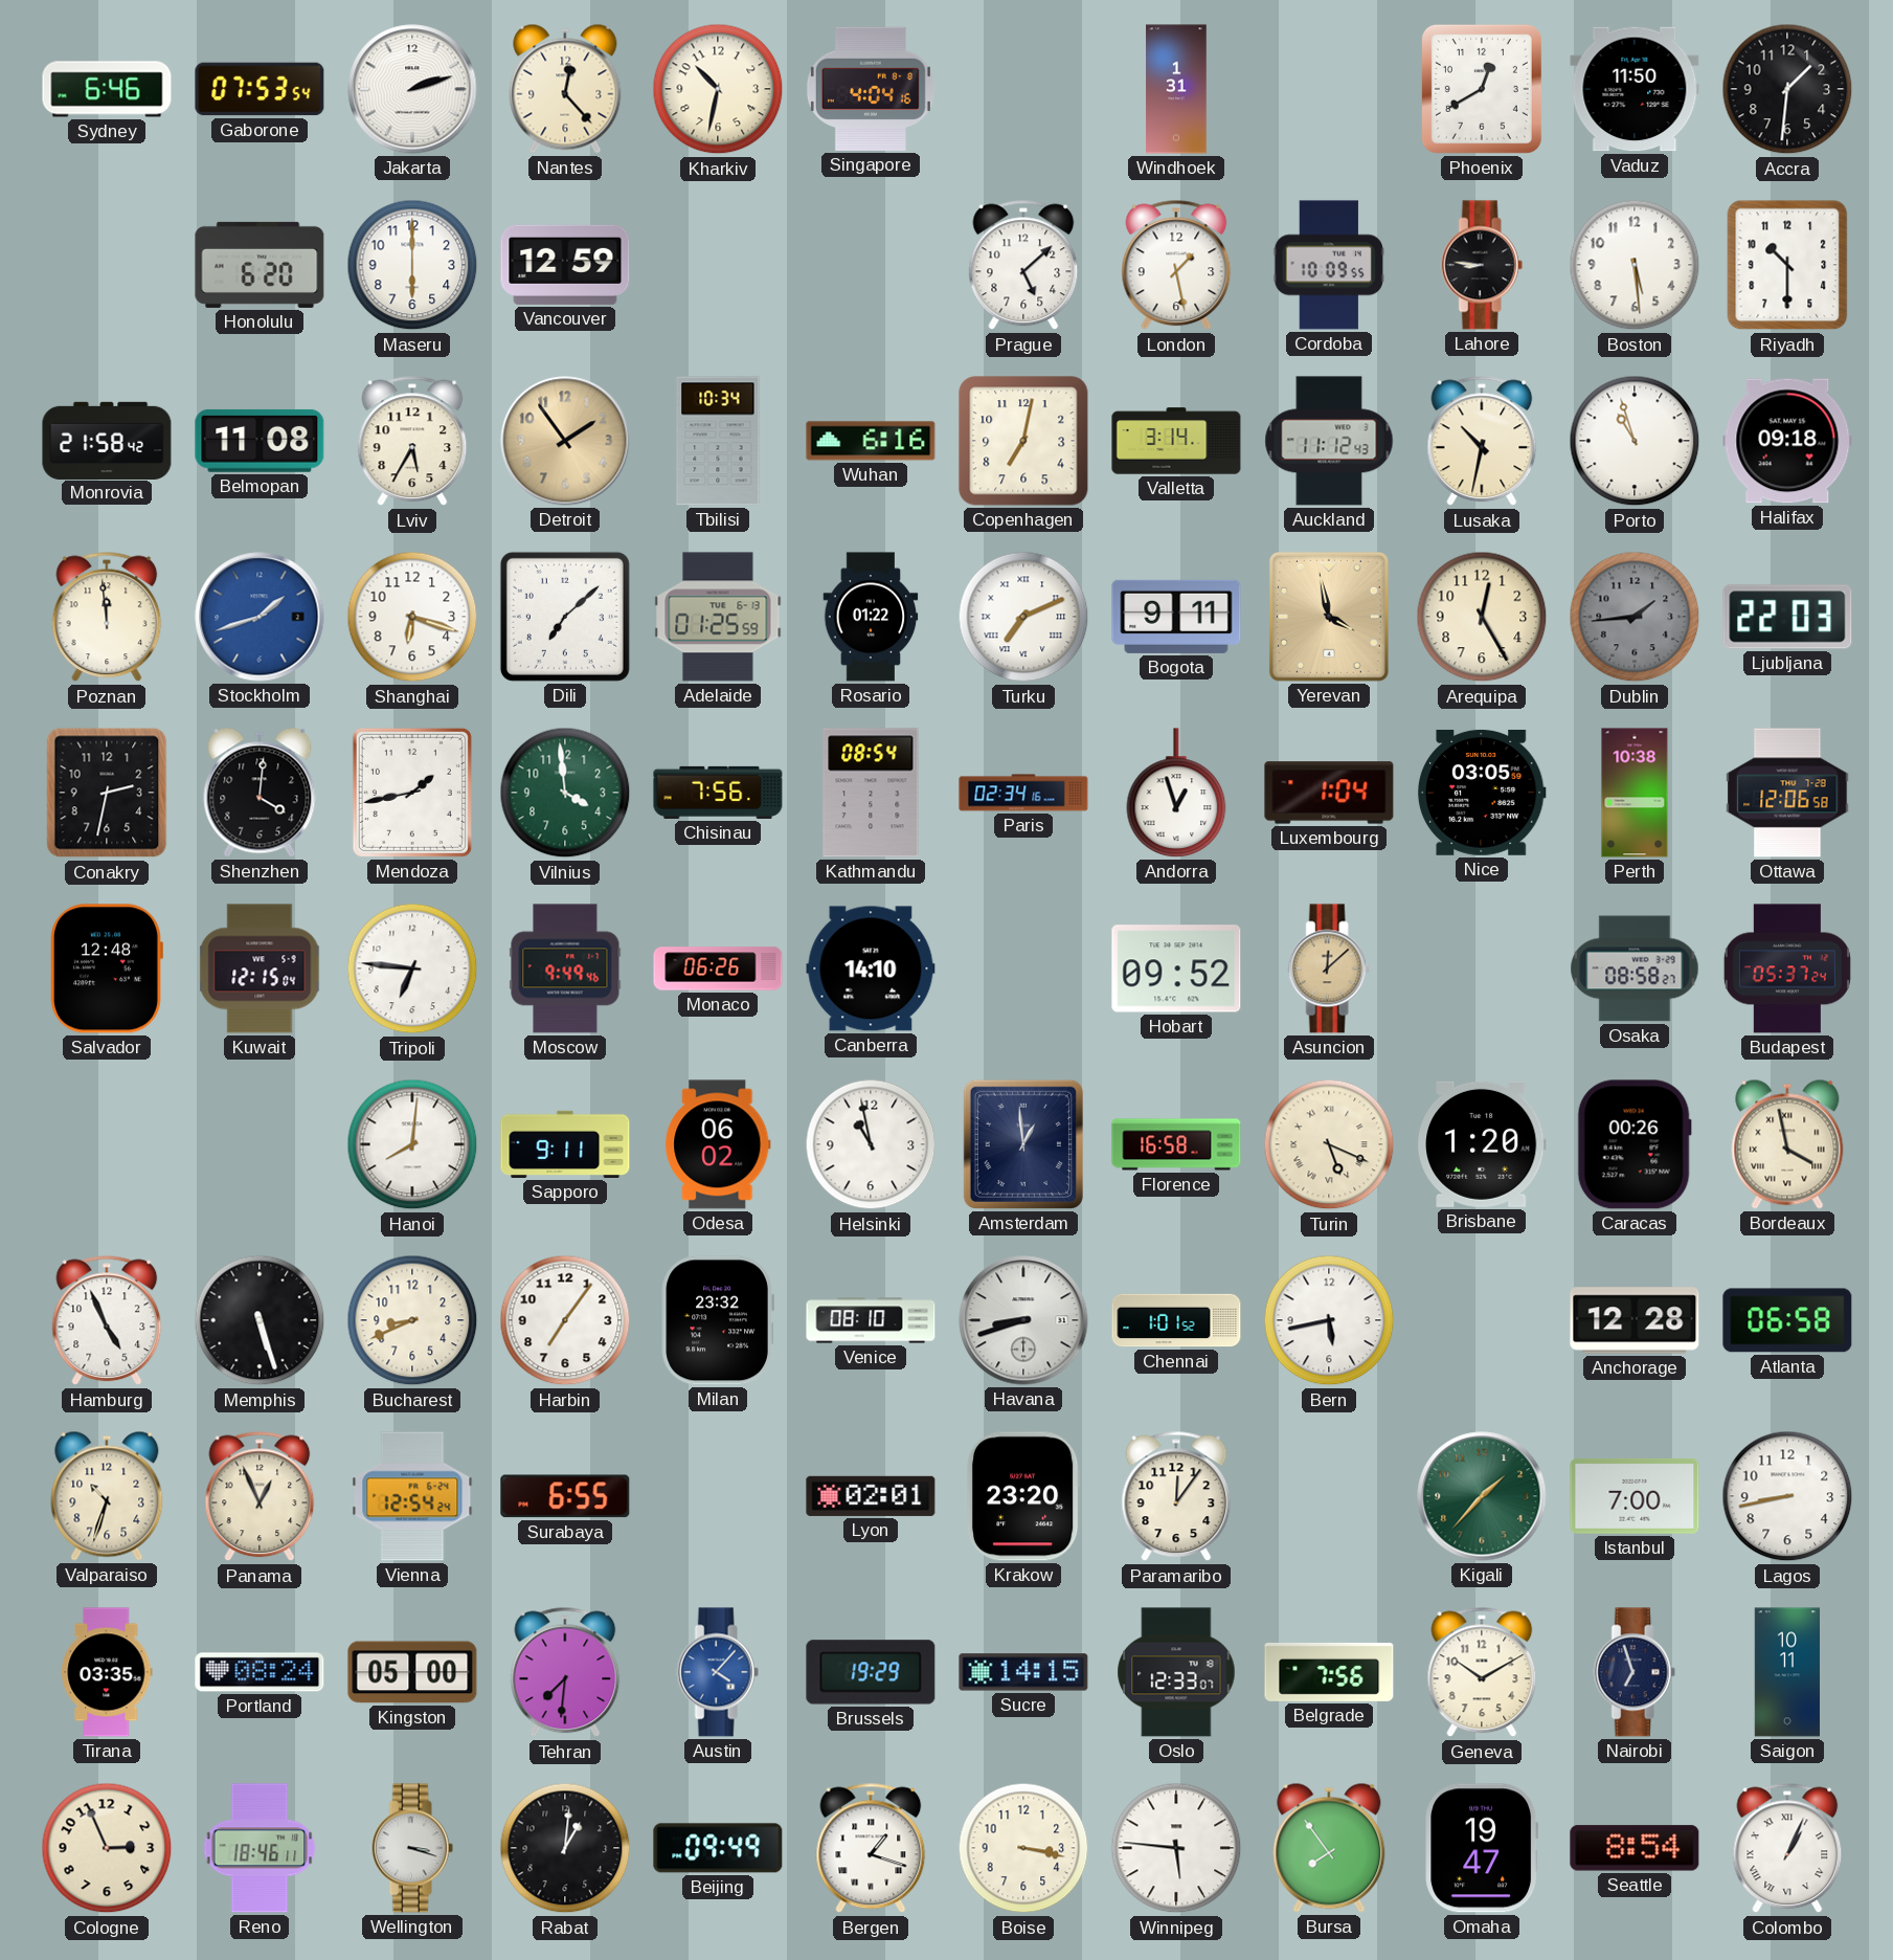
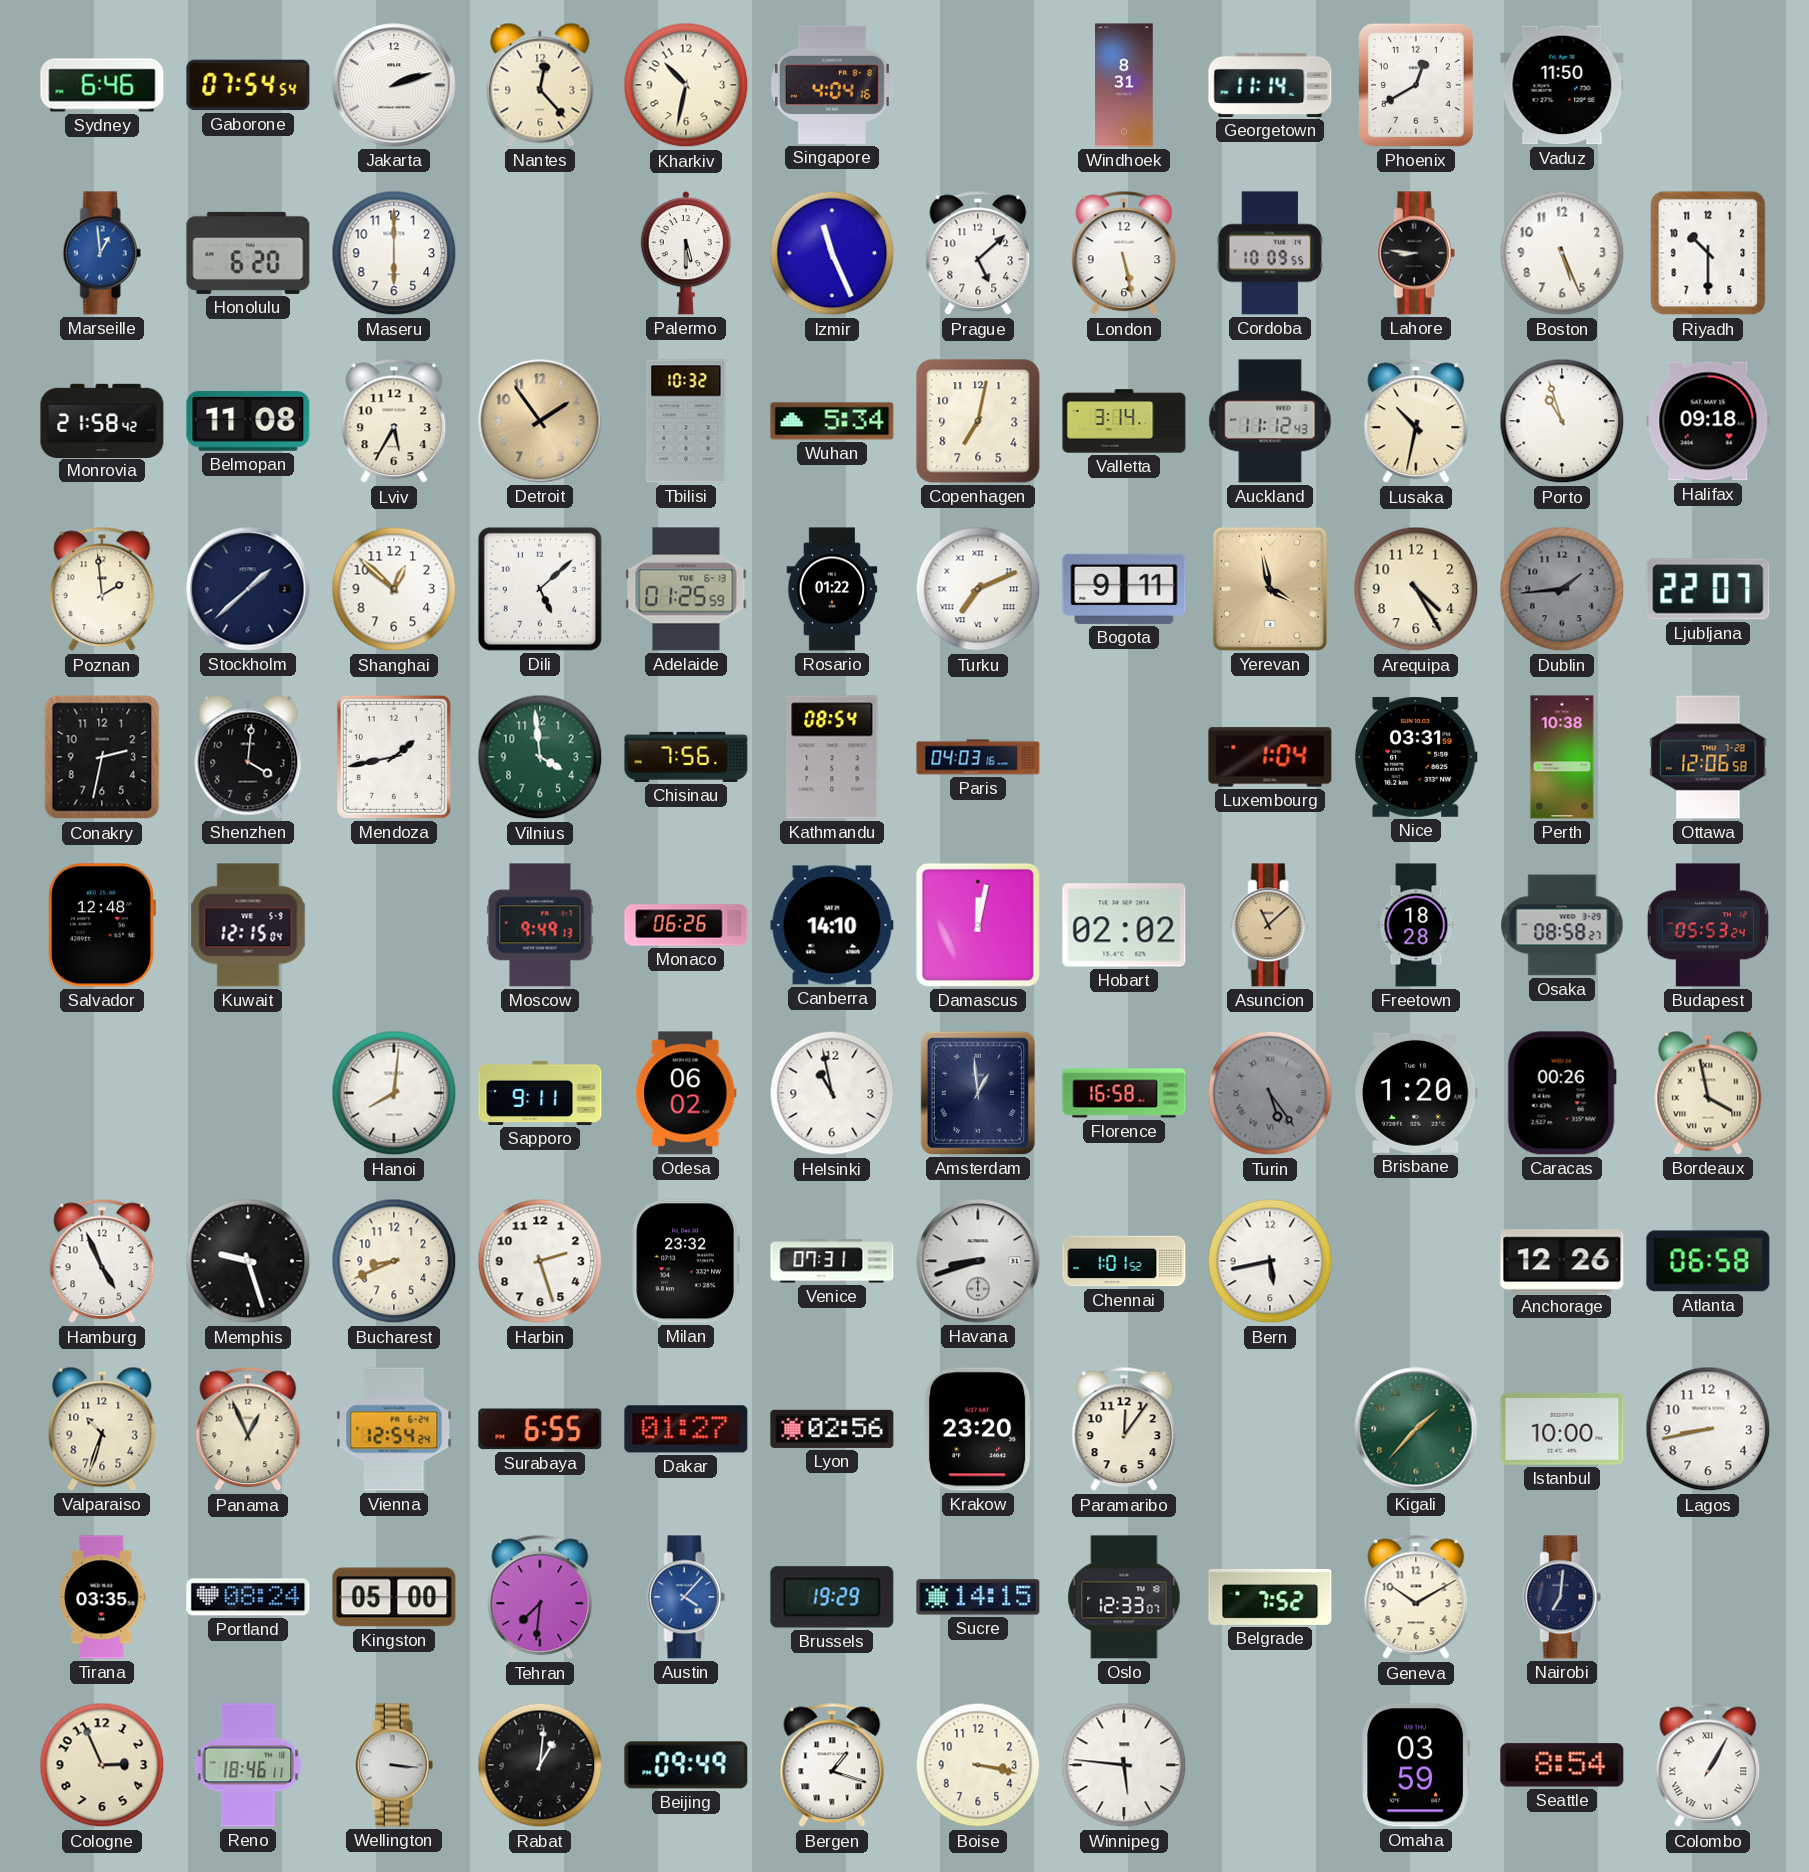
Gaborone: 07:53 -> 07:54
Windhoek: 1:31 -> 8:31
Georgetown: none -> 11:14
Accra: 1:31 -> none
Marseille: none -> 12:59
Vancouver: 12:59 -> none
Palermo: none -> 5:30
Izmir: none -> 11:26
London: 1:28 -> 5:28
Boston: 5:29 -> 5:26
Tbilisi: 10:34 -> 10:32
Wuhan: 6:16 -> 5:34
Poznan: 11:59 -> 1:59
Stockholm: 1:42 -> 1:38
Stockholm dial: blue -> navy
Shanghai: 6:18 -> 12:52
Dili: 7:08 -> 5:08
Arequipa: 12:25 -> 4:25
Ljubljana: 22:03 -> 22:07
Paris: 02:34 -> 04:03
Andorra: 12:57 -> none
Nice: 03:05 -> 03:31
Tripoli: 6:46 -> none
Moscow: 9:49:46 -> 9:49:13
Damascus: none -> 12:02
Hobart: 09:52 -> 02:02
Asuncion: 12:08 -> 11:08
Freetown: none -> 18:28
Budapest: 05:37 -> 05:53
Turin: 5:19 -> 5:24
Turin dial: cream -> grey
Memphis: 5:27 -> 9:27
Harbin: 7:06 -> 2:27
Venice: 08:10 -> 07:31
Anchorage: 12:28 -> 12:26
Dakar: none -> 01:27
Lyon: 02:01 -> 02:56
Istanbul: 7:00 -> 10:00
Belgrade: 7:56 -> 7:52
Nairobi: 6:57 -> 7:01
Saigon: 10:11 -> none
Wellington: 3:18 -> 3:16
Bursa: 7:54 -> none
Omaha: 19:47 -> 03:59
Colombo: 1:04 -> 1:05
